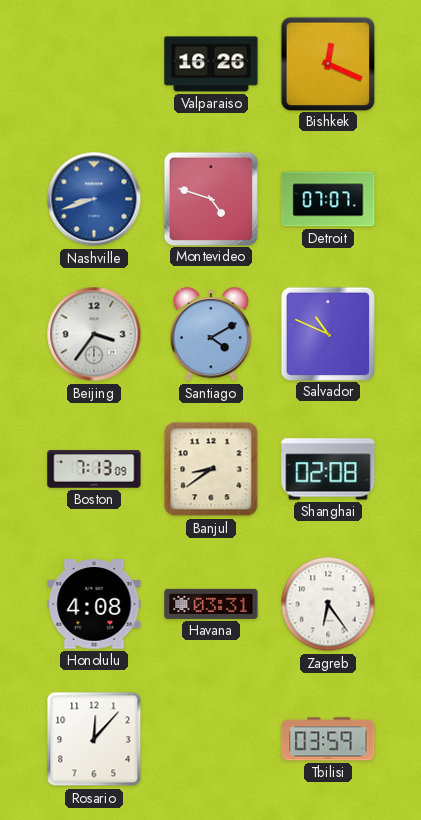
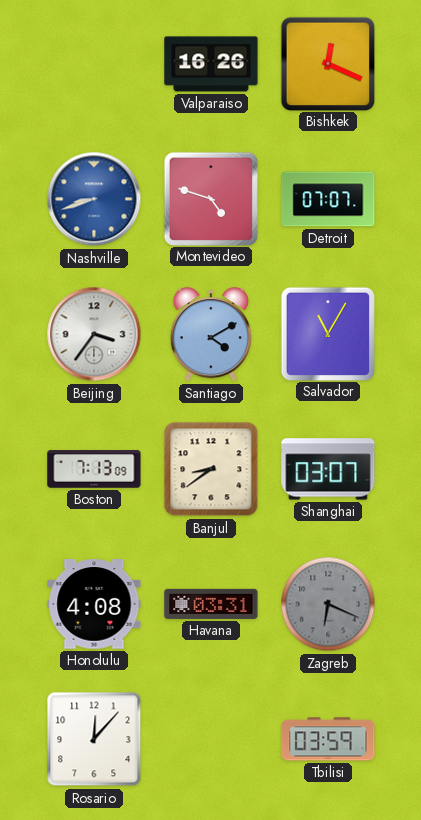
Salvador: 10:49 -> 11:05
Shanghai: 02:08 -> 03:07
Zagreb: 6:24 -> 6:19
Zagreb dial: white -> grey
